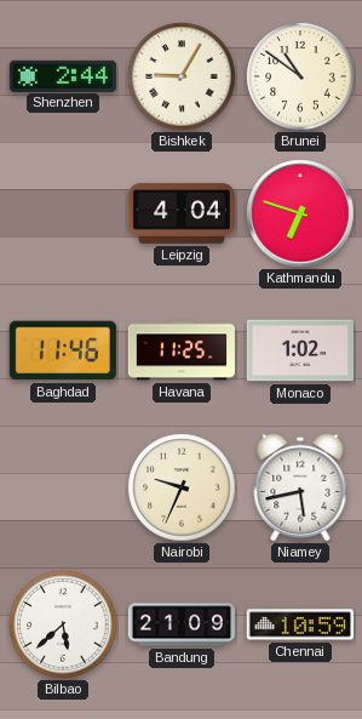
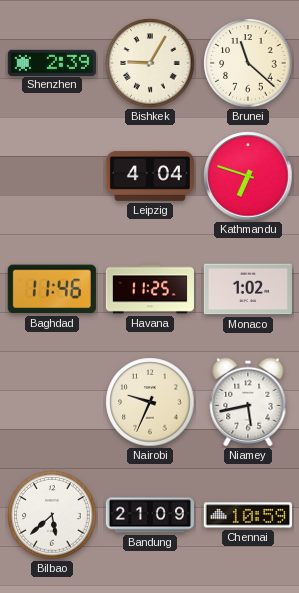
Shenzhen: 2:44 -> 2:39
Brunei: 10:51 -> 11:22
